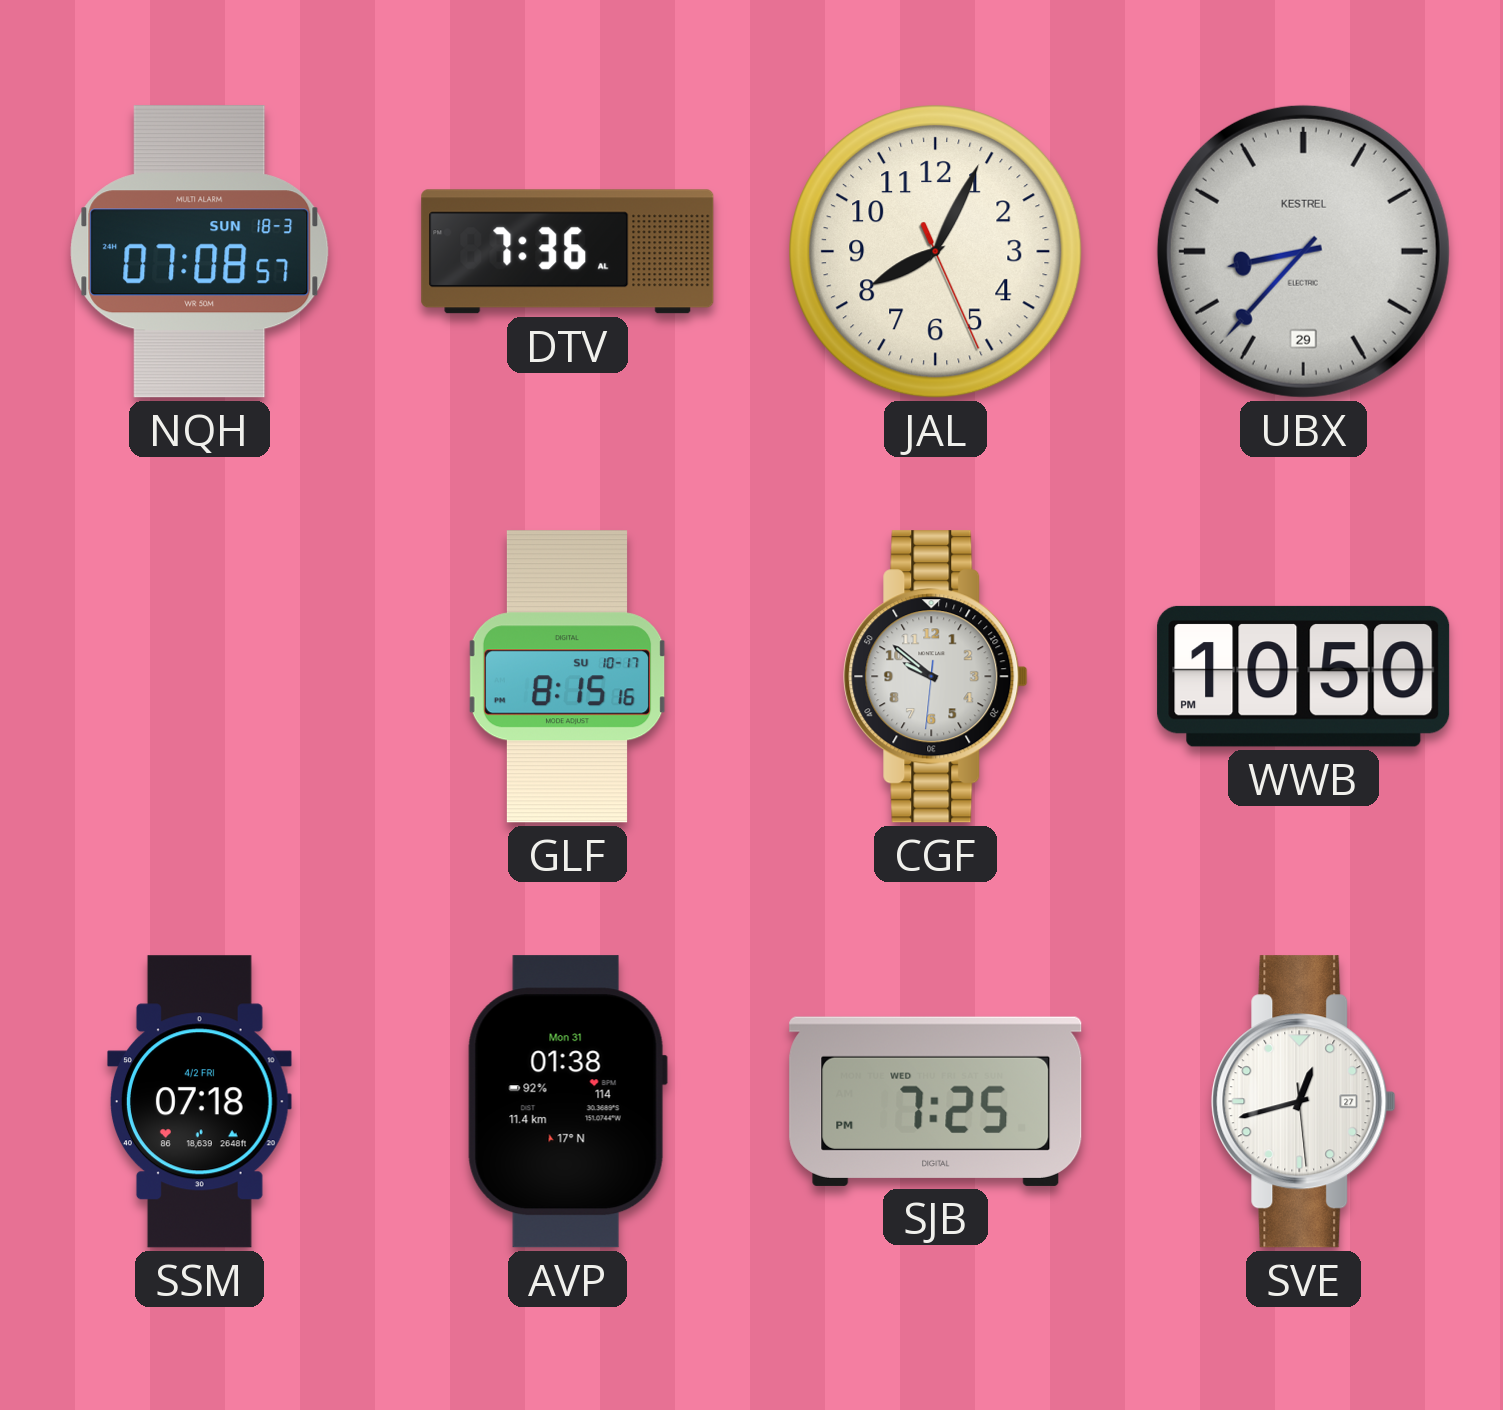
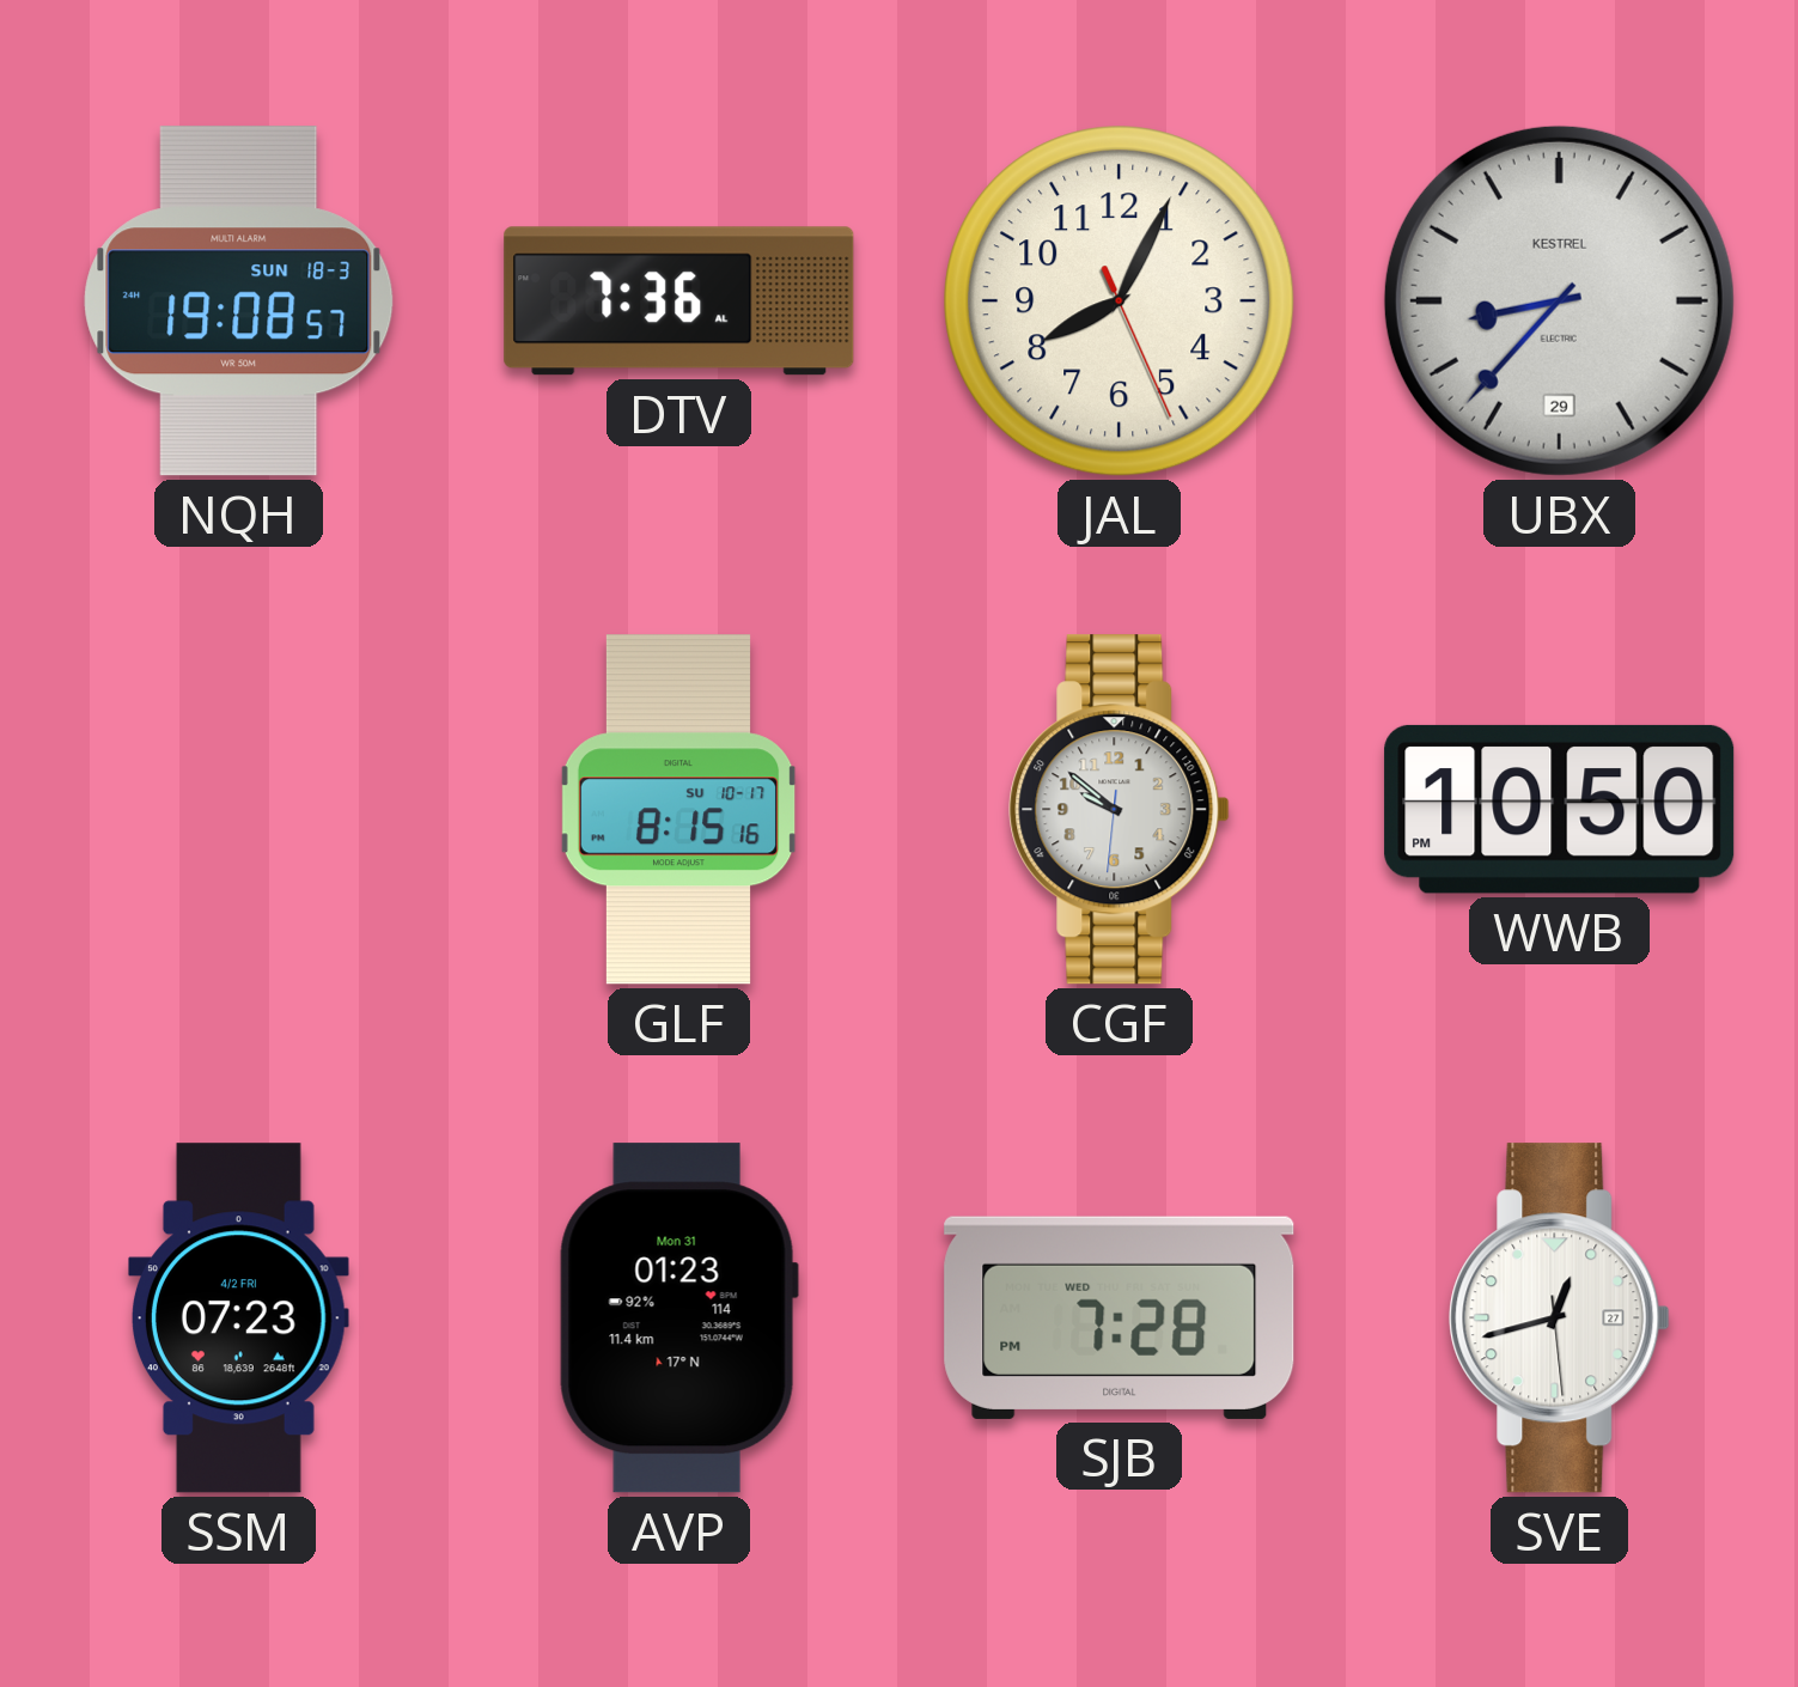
NQH: 07:08 -> 19:08
SSM: 07:18 -> 07:23
AVP: 01:38 -> 01:23
SJB: 7:25 -> 7:28
